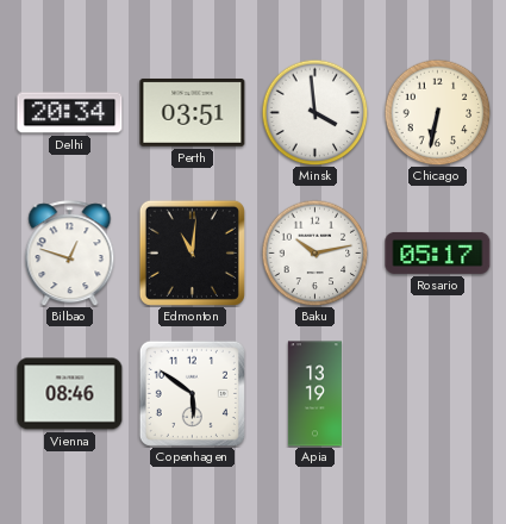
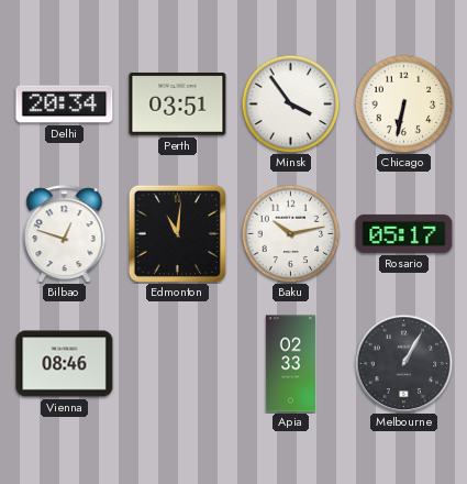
Minsk: 3:59 -> 3:54
Copenhagen: 5:51 -> none
Apia: 13:19 -> 02:33
Melbourne: none -> 1:05
